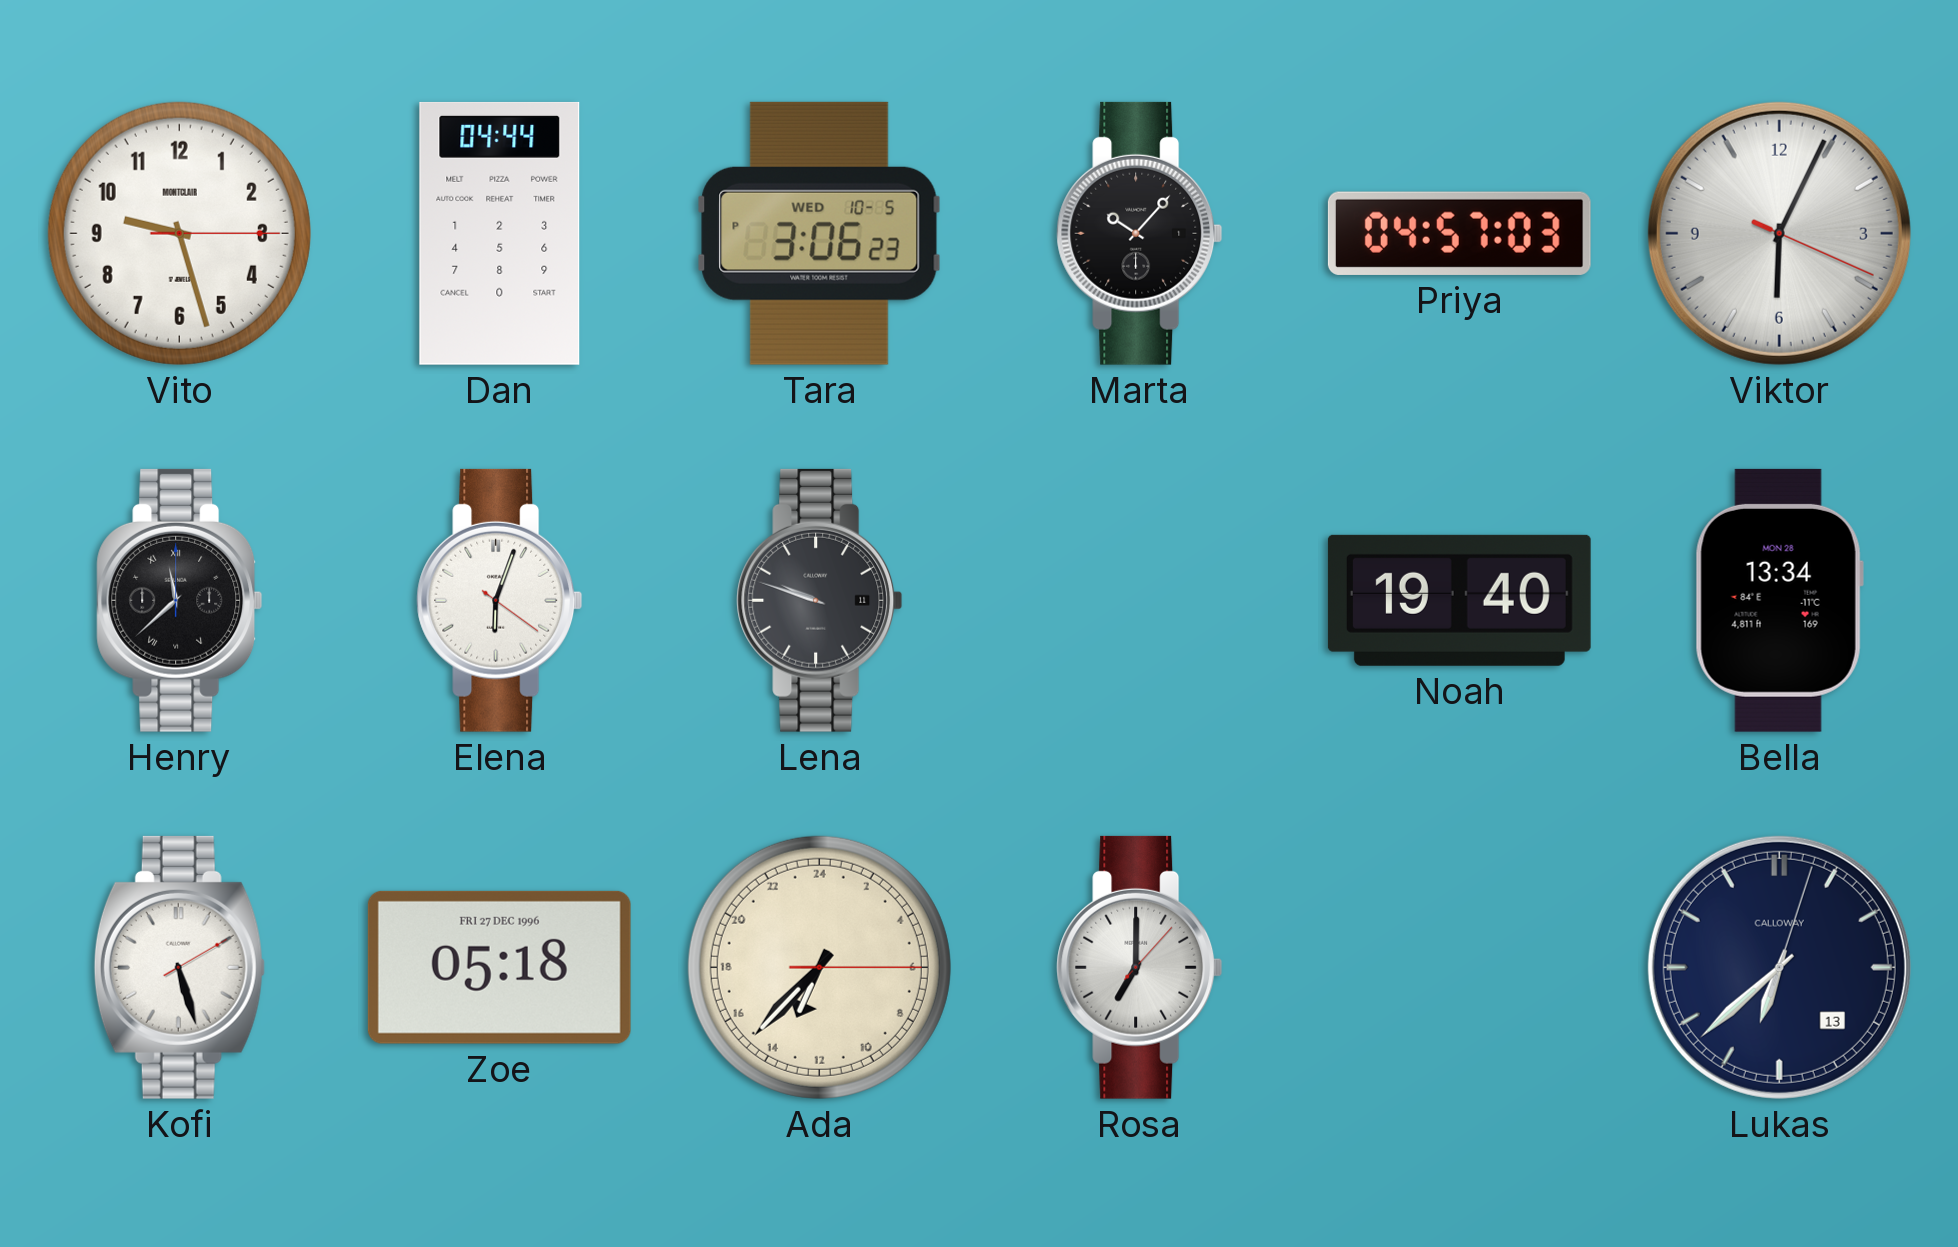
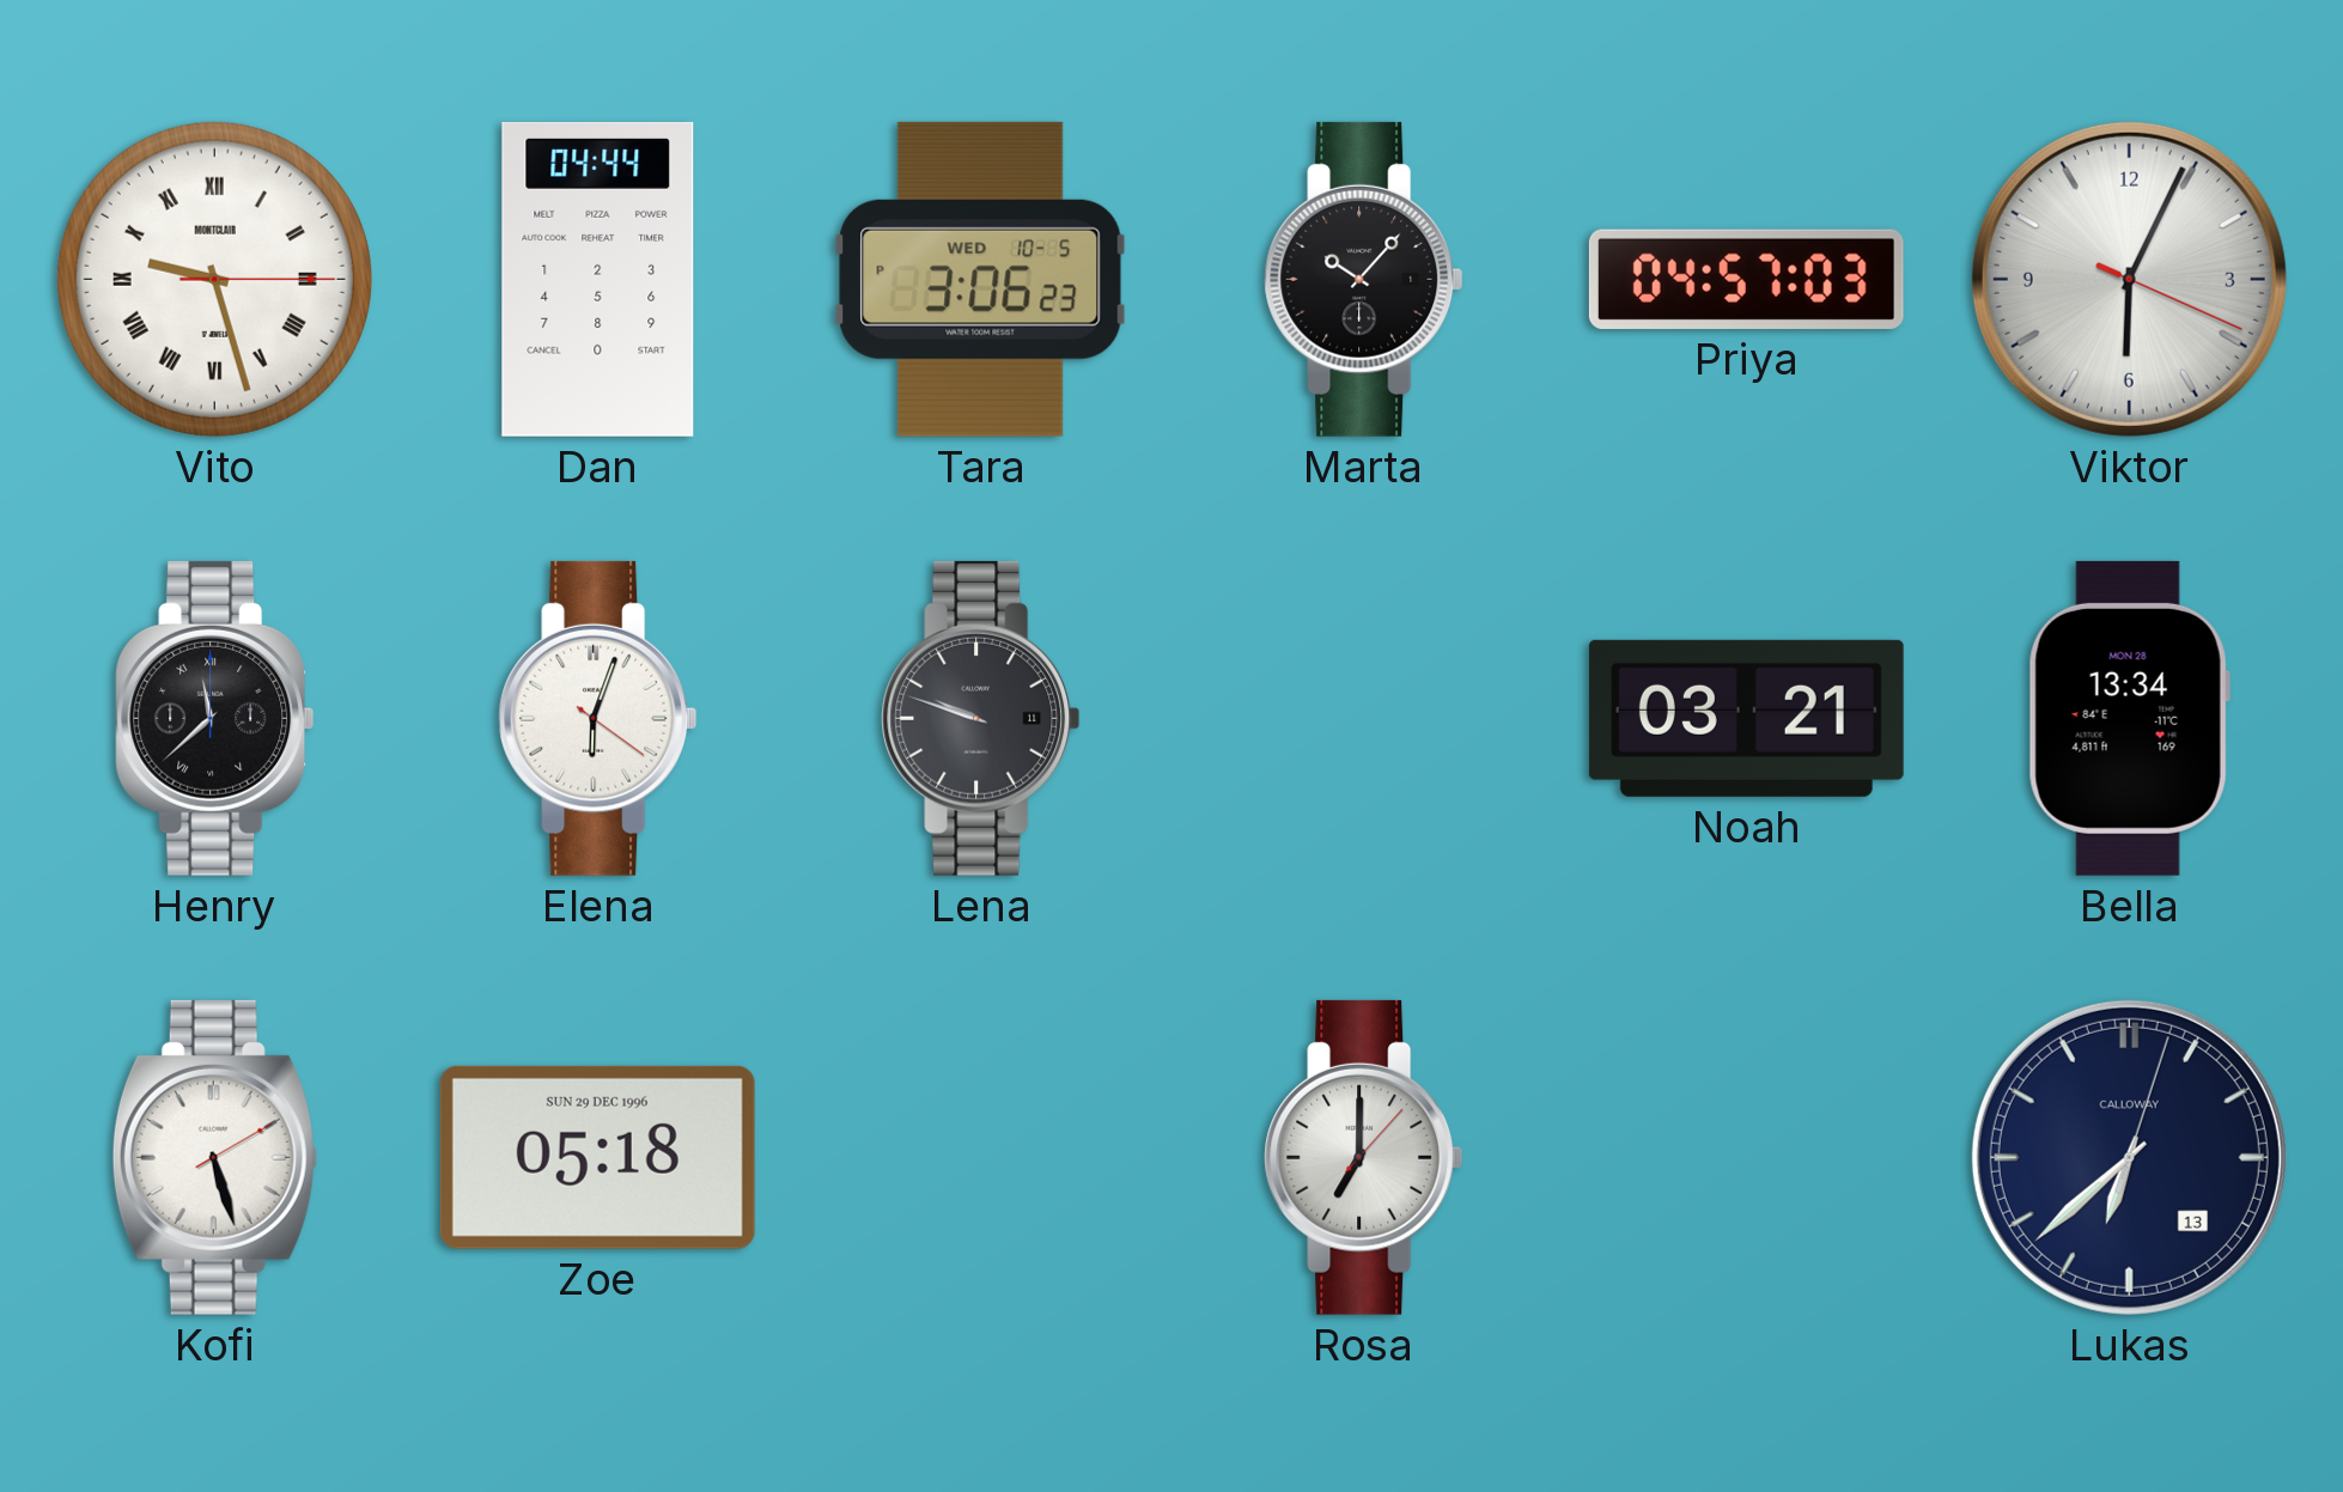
Vito numerals: Arabic -> Roman
Noah: 19:40 -> 03:21
Zoe date: FRI 27 DEC 1996 -> SUN 29 DEC 1996
Ada: 13:37 -> none
